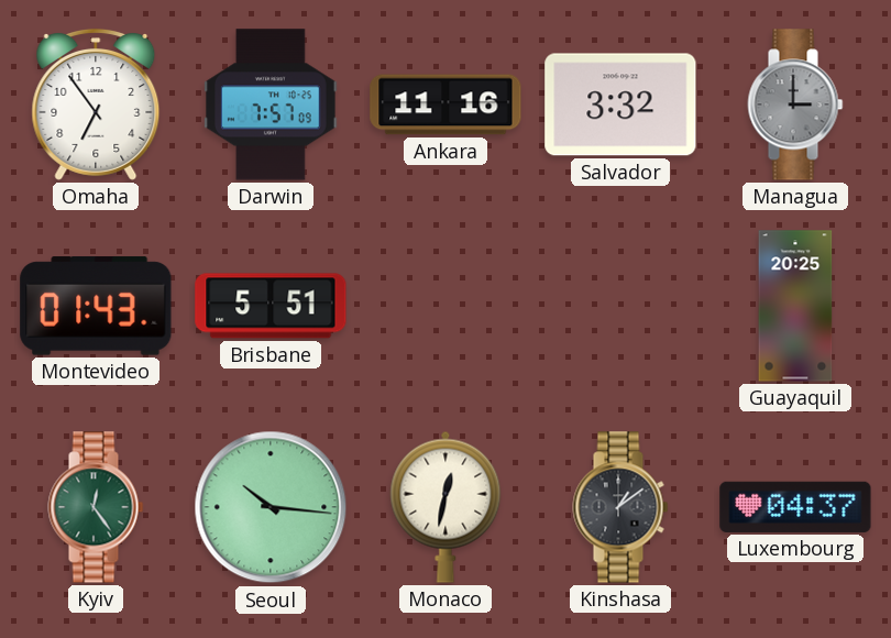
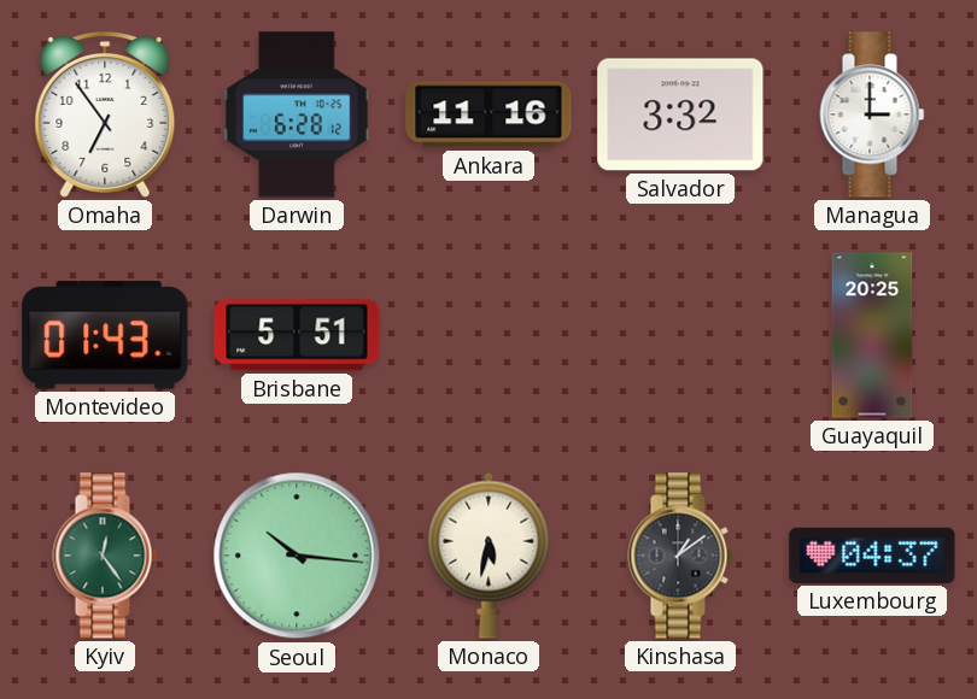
Darwin: 7:57 -> 6:28
Managua dial: grey -> white
Monaco: 12:32 -> 5:32
